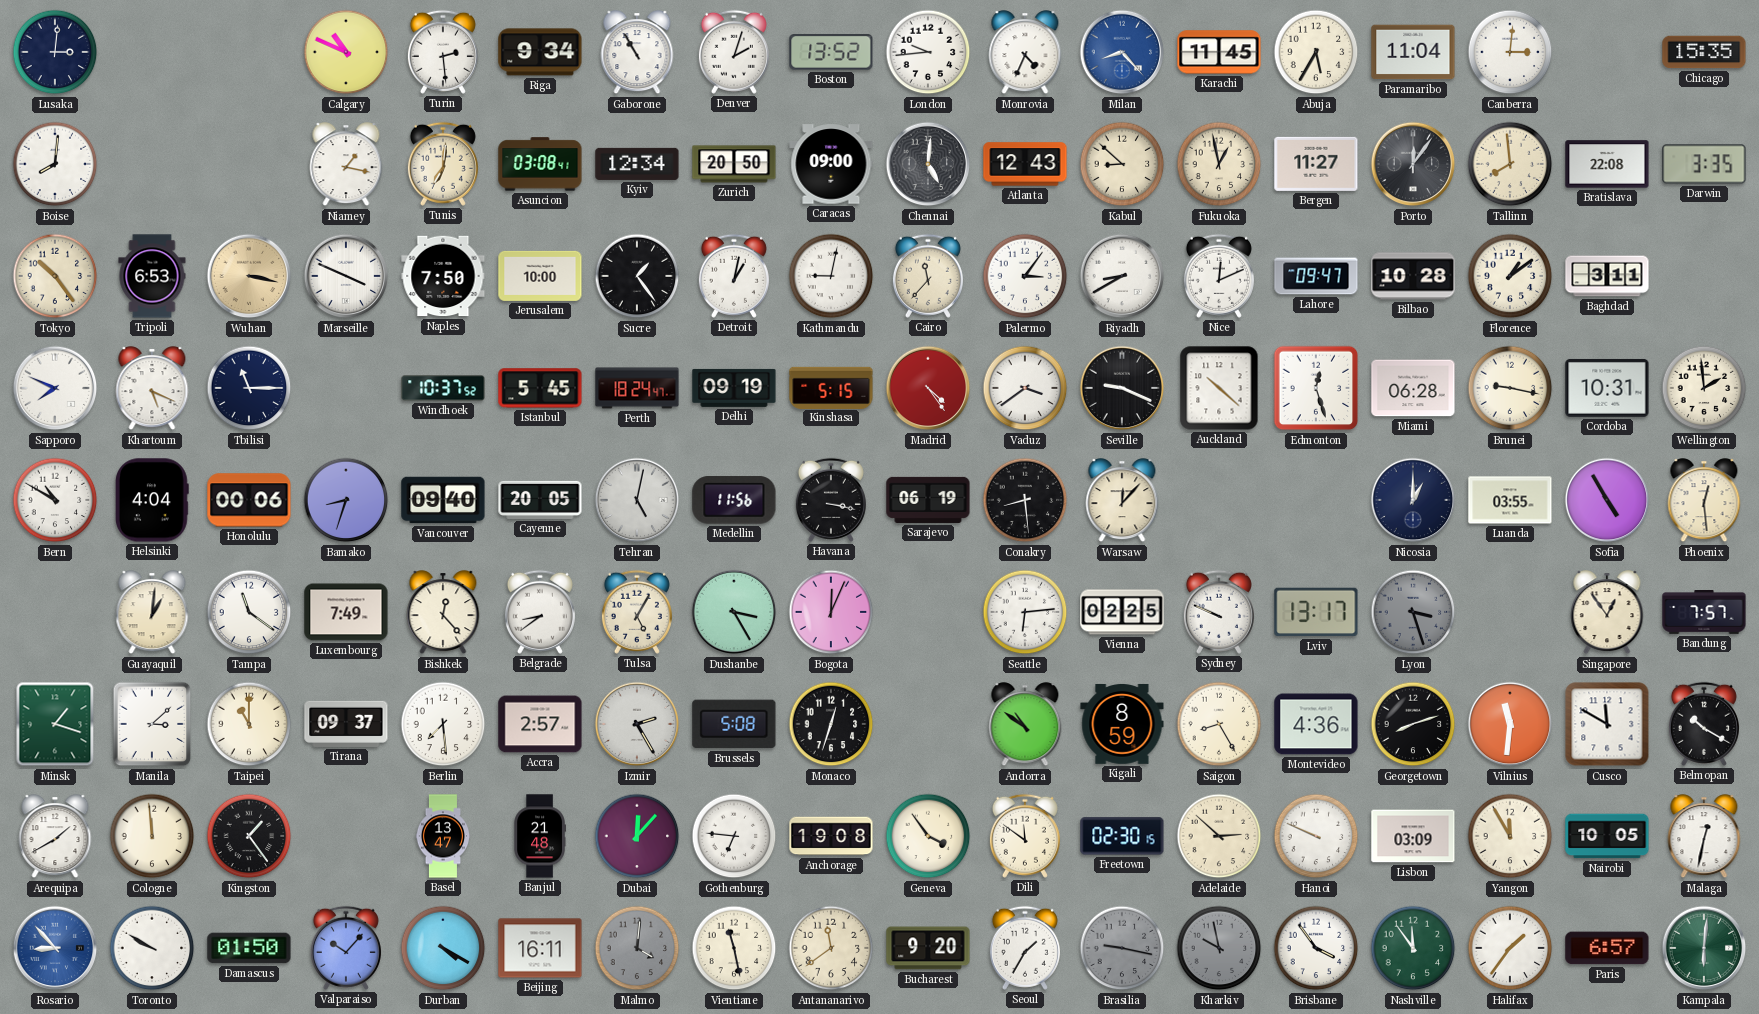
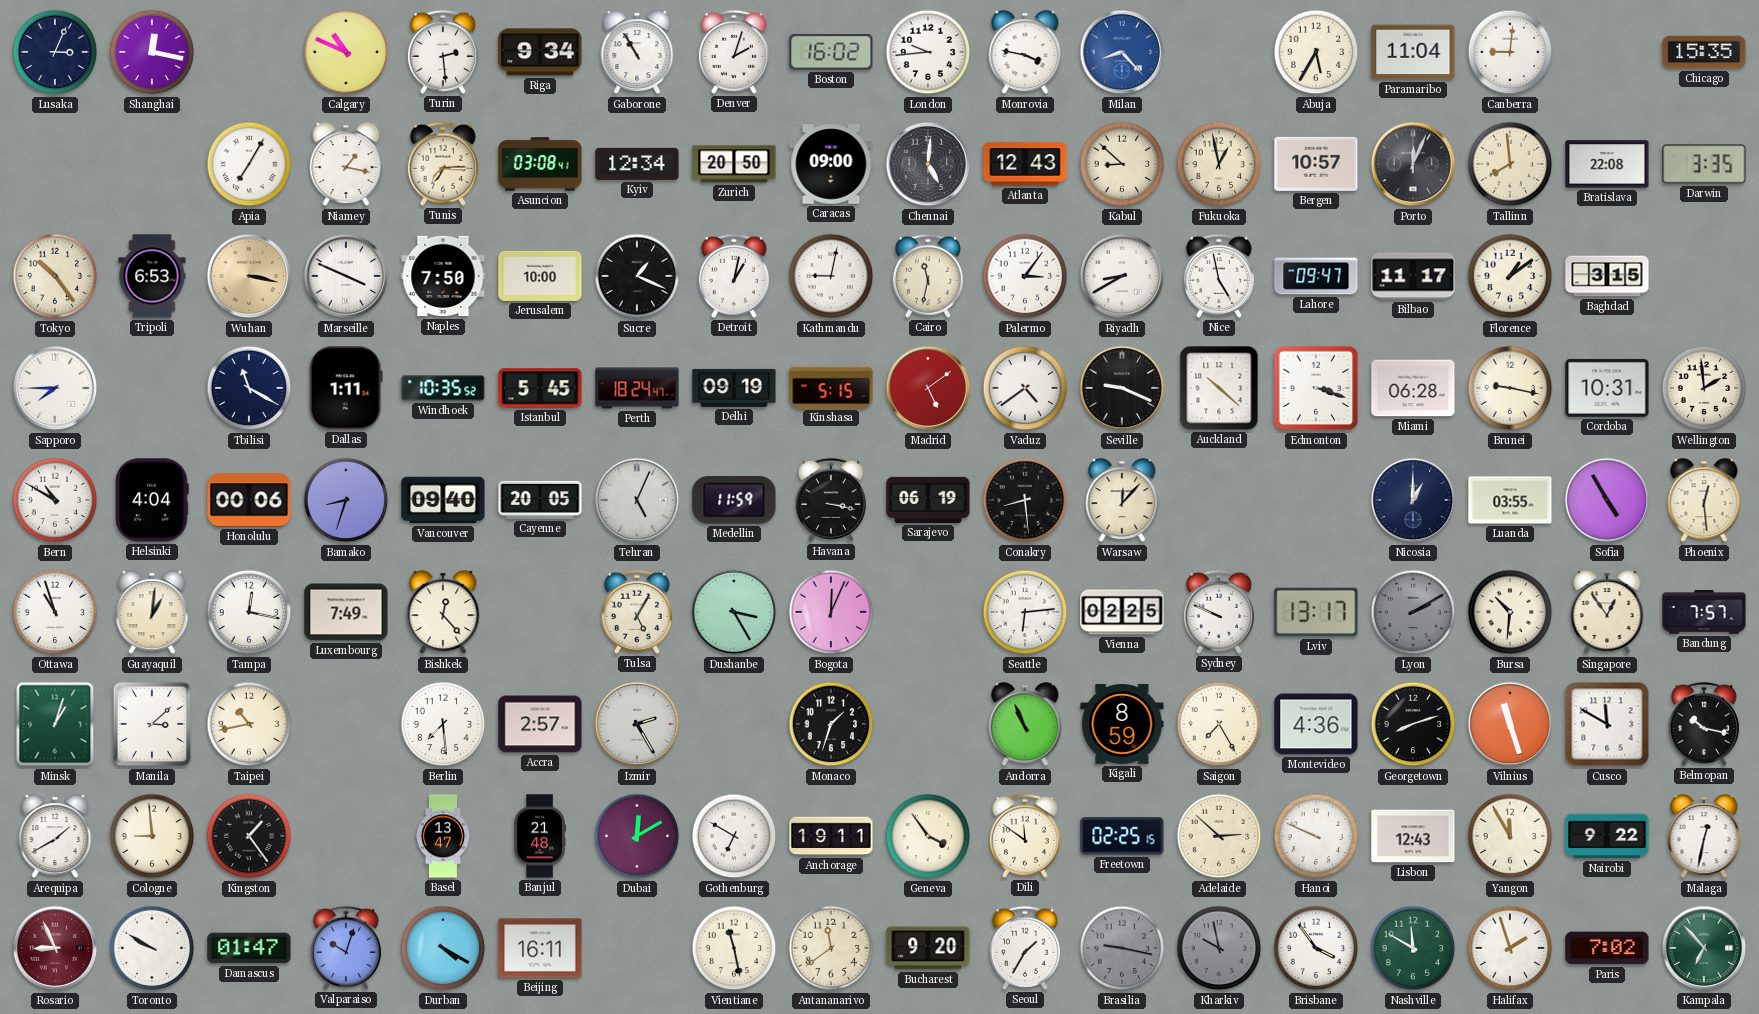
Lusaka: 3:01 -> 3:04
Shanghai: none -> 12:17
Boston: 13:52 -> 16:02
Monrovia: 4:34 -> 3:47
Karachi: 11:45 -> none
Canberra: 3:01 -> 9:01
Boise: 8:01 -> none
Apia: none -> 7:05
Tunis: 7:01 -> 7:15
Bergen: 11:27 -> 10:57
Porto: 12:06 -> 12:04
Sucre: 1:24 -> 1:19
Cairo: 11:37 -> 11:32
Nice: 12:11 -> 4:58
Bilbao: 10:28 -> 11:17
Baghdad: 3:11 -> 3:15
Sapporo: 7:49 -> 7:45
Khartoum: 5:19 -> none
Tbilisi: 11:15 -> 11:20
Dallas: none -> 1:11
Windhoek: 10:37 -> 10:35
Madrid: 4:24 -> 5:09
Vaduz: 3:39 -> 4:39
Edmonton: 12:27 -> 3:18
Tehran: 5:02 -> 5:04
Medellin: 11:56 -> 11:59
Ottawa: none -> 10:57
Tampa: 11:21 -> 12:17
Belgrade: 8:39 -> none
Lyon: 3:27 -> 2:10
Bursa: none -> 10:31
Minsk: 1:18 -> 1:03
Taipei: 11:00 -> 10:43
Tirana: 09:37 -> none
Brussels: 5:08 -> none
Monaco: 12:33 -> 1:33
Andorra: 10:51 -> 10:56
Saigon: 8:25 -> 7:25
Vilnius: 11:31 -> 11:27
Belmopan: 10:20 -> 10:17
Cologne: 11:59 -> 8:59
Dubai: 12:07 -> 12:10
Gothenburg: 6:46 -> 6:50
Anchorage: 19:08 -> 19:11
Freetown: 02:30 -> 02:25
Lisbon: 03:09 -> 12:43
Nairobi: 10:05 -> 9:22
Rosario: 8:53 -> 8:56
Rosario dial: blue -> burgundy
Damascus: 01:50 -> 01:47
Valparaiso: 10:07 -> 10:03
Malmo: 4:01 -> none
Nashville: 11:54 -> 11:50
Halifax: 1:36 -> 1:57
Paris: 6:57 -> 7:02
Kampala: 6:01 -> 6:53
